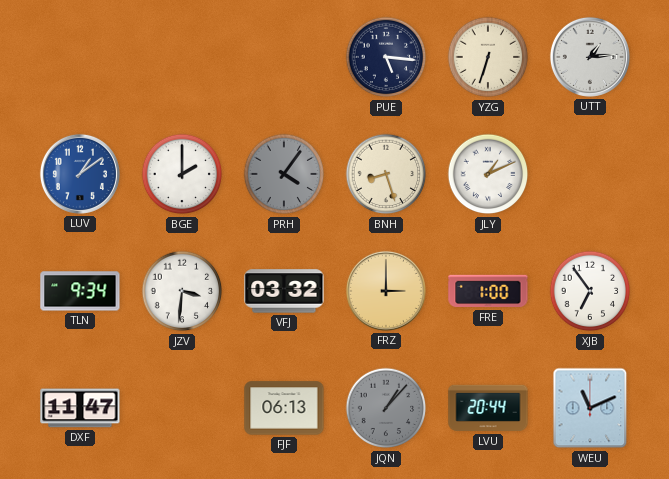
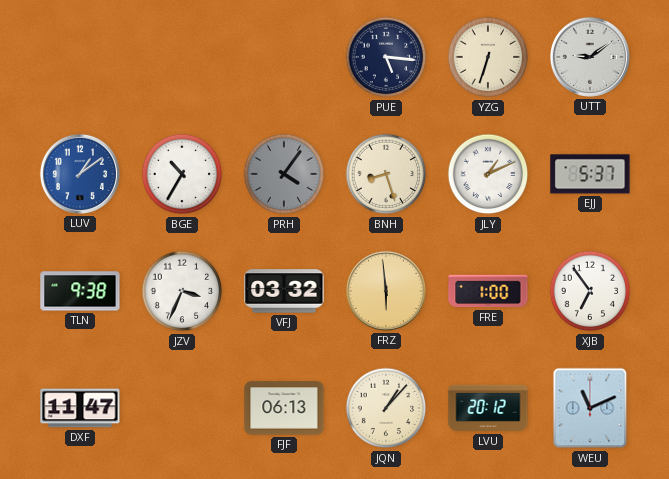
UTT: 1:14 -> 9:09
BGE: 2:00 -> 10:35
EJJ: none -> 5:37
TLN: 9:34 -> 9:38
JZV: 3:31 -> 3:34
FRZ: 3:00 -> 5:59
JQN dial: grey -> cream
LVU: 20:44 -> 20:12
